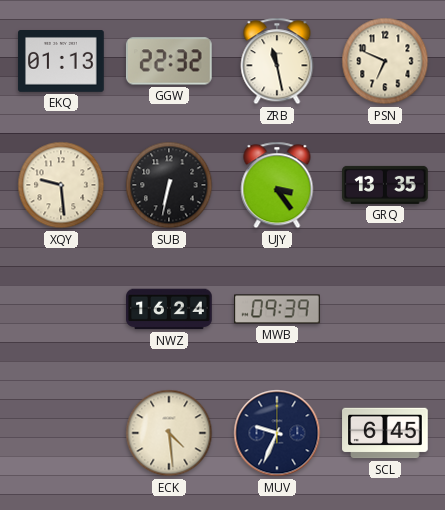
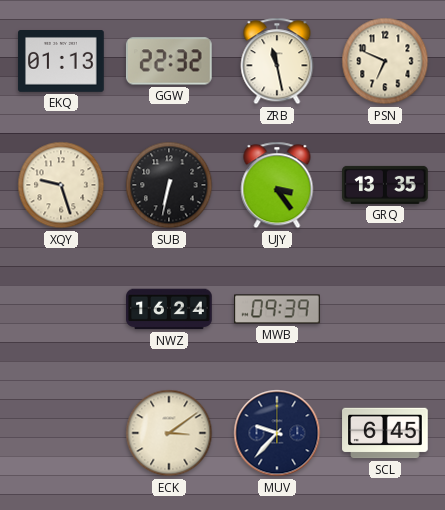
XQY: 9:29 -> 9:27
ECK: 4:29 -> 3:09
MUV: 9:34 -> 9:37
